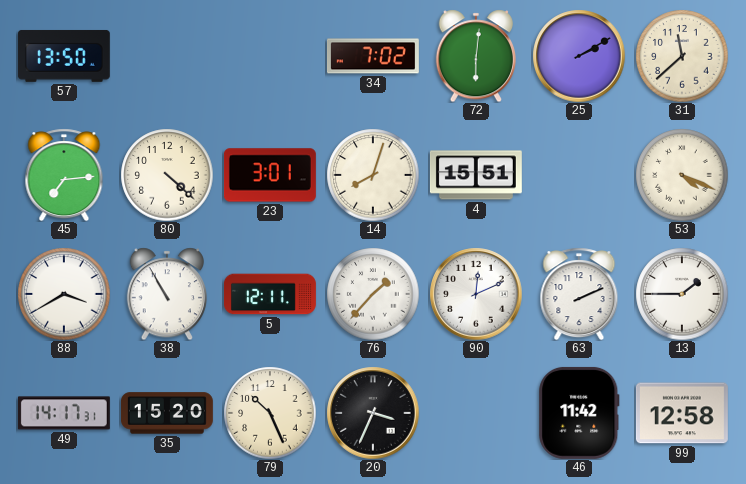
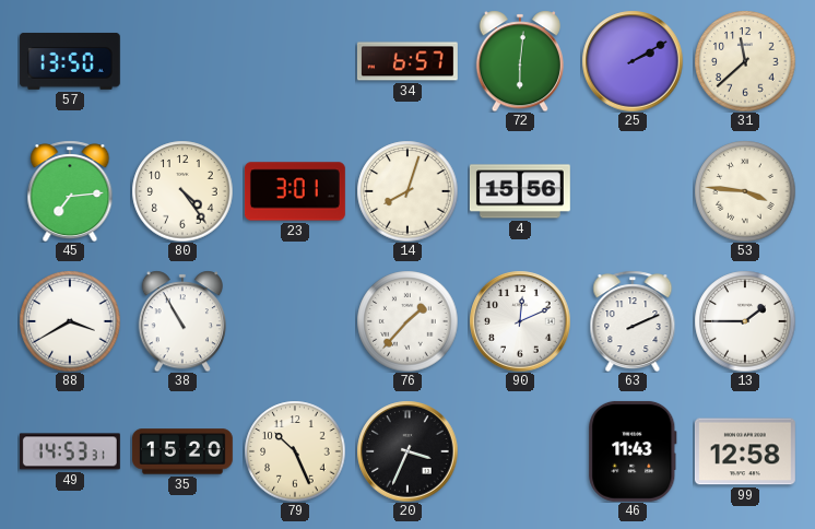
34: 7:02 -> 6:57
80: 4:22 -> 4:24
4: 15:51 -> 15:56
53: 4:19 -> 3:46
5: 12:11 -> none
49: 14:17 -> 14:53
46: 11:42 -> 11:43
